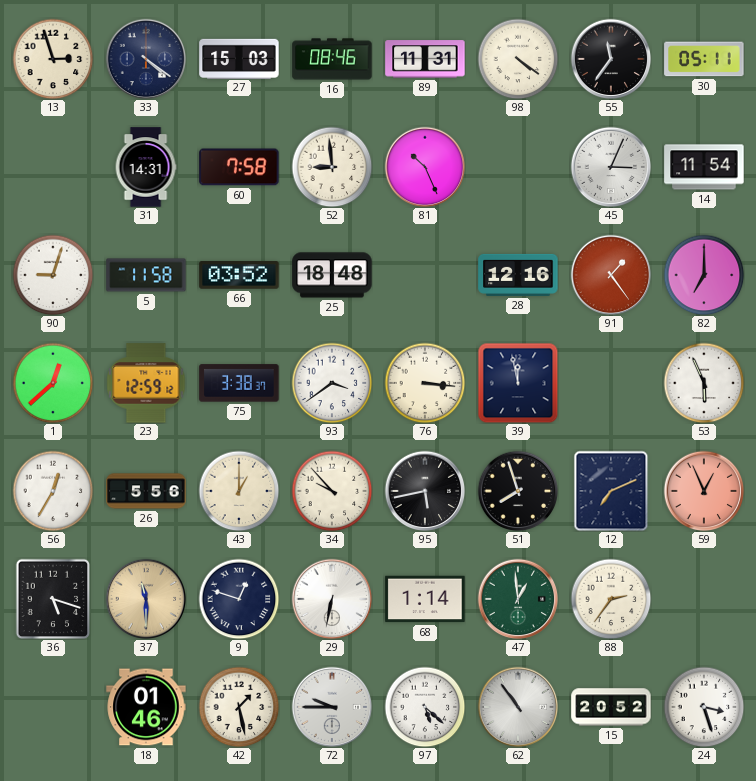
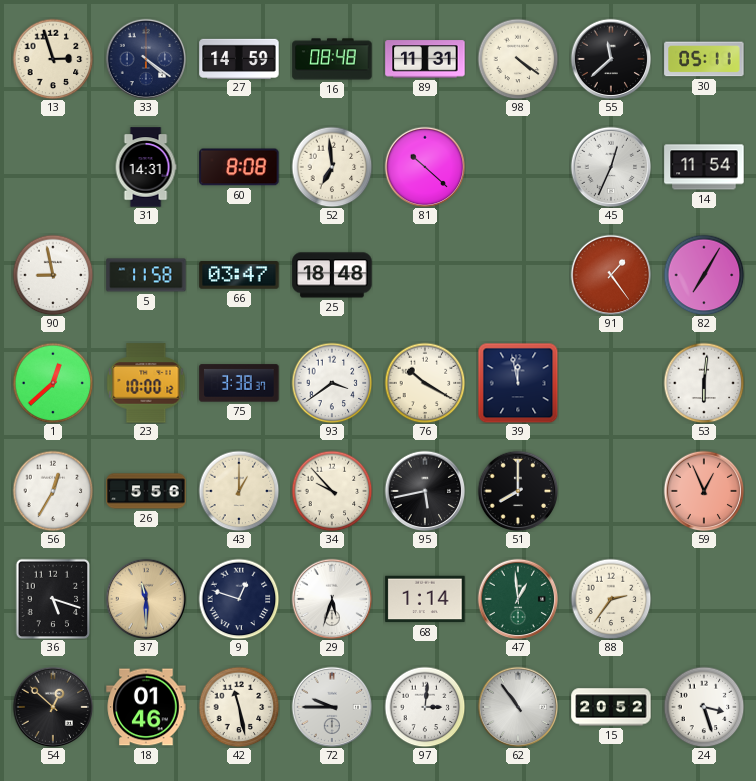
27: 15:03 -> 14:59
16: 08:46 -> 08:48
55: 11:36 -> 11:38
60: 7:58 -> 8:08
52: 8:59 -> 6:59
81: 10:26 -> 10:22
45: 3:04 -> 12:34
90: 9:03 -> 8:58
66: 03:52 -> 03:47
28: 12:16 -> none
82: 7:00 -> 7:05
23: 12:59 -> 10:00
76: 3:16 -> 10:20
53: 5:56 -> 6:01
51: 7:57 -> 8:00
12: 7:11 -> none
29: 6:32 -> 5:33
54: none -> 12:52
42: 1:28 -> 11:28
97: 5:22 -> 3:01
